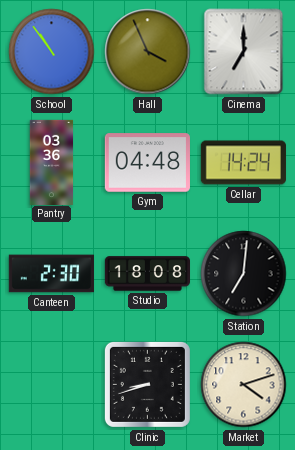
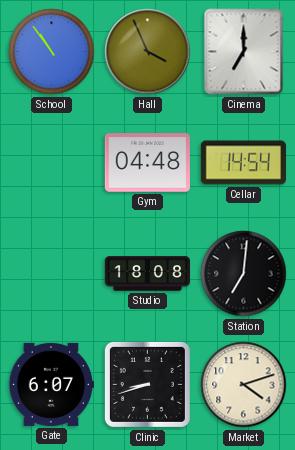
Pantry: 03:36 -> none
Cellar: 14:24 -> 14:54
Canteen: 2:30 -> none
Gate: none -> 6:07
